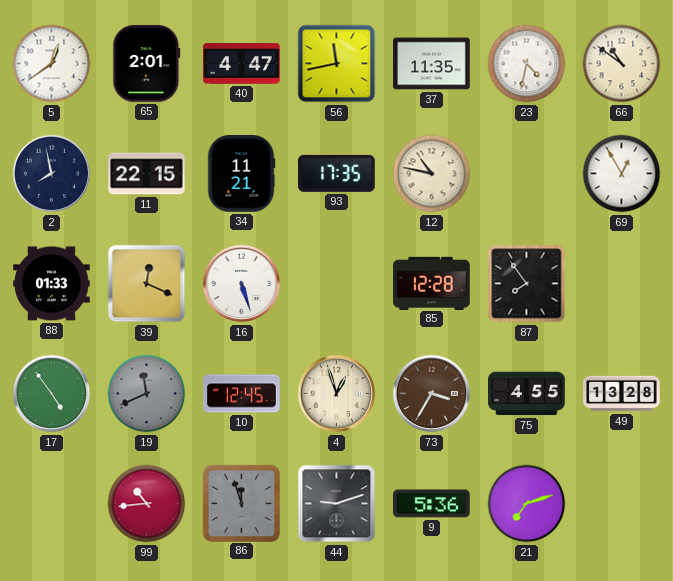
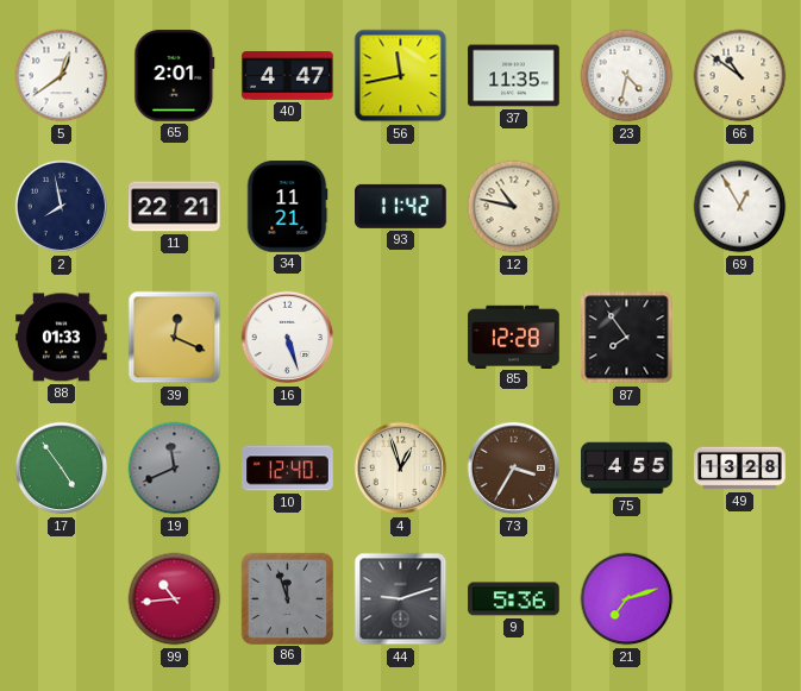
11: 22:15 -> 22:21
93: 17:35 -> 11:42
10: 12:45 -> 12:40
